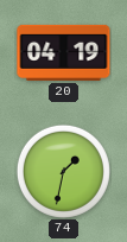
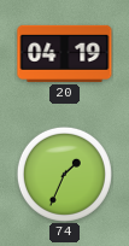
74: 1:32 -> 1:34
